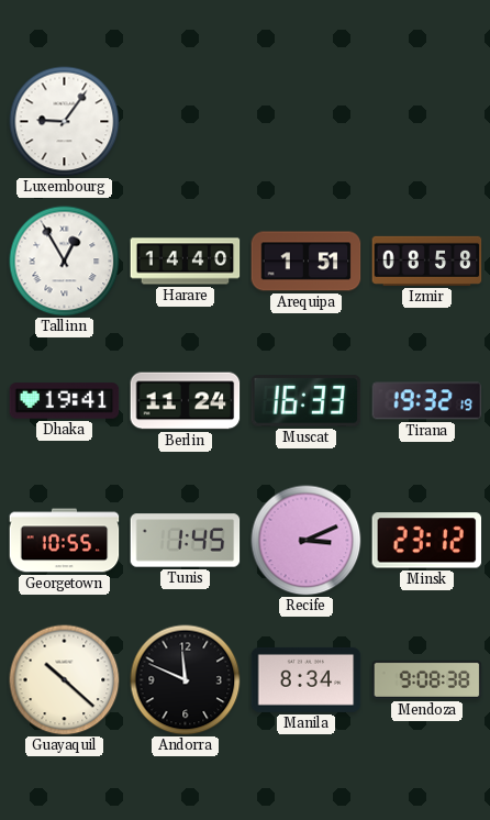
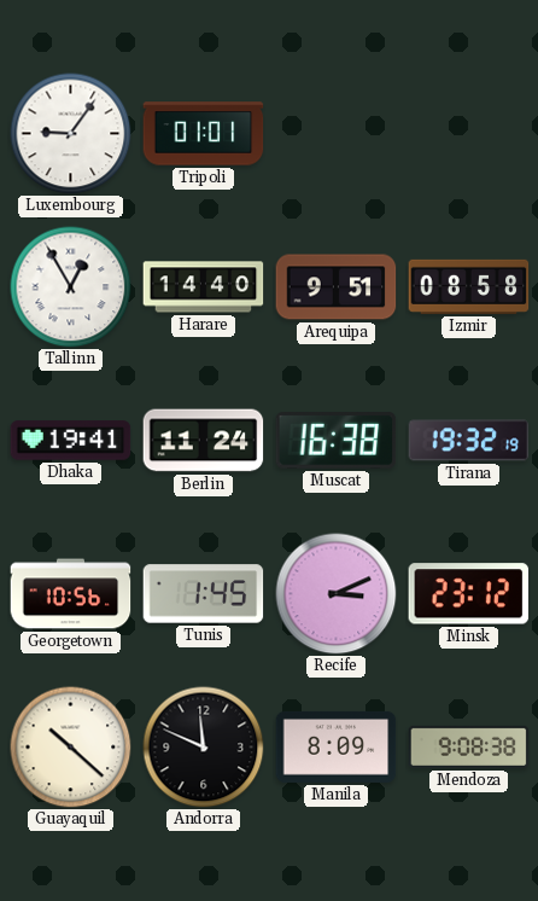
Tripoli: none -> 01:01
Arequipa: 1:51 -> 9:51
Muscat: 16:33 -> 16:38
Georgetown: 10:55 -> 10:56
Manila: 8:34 -> 8:09
